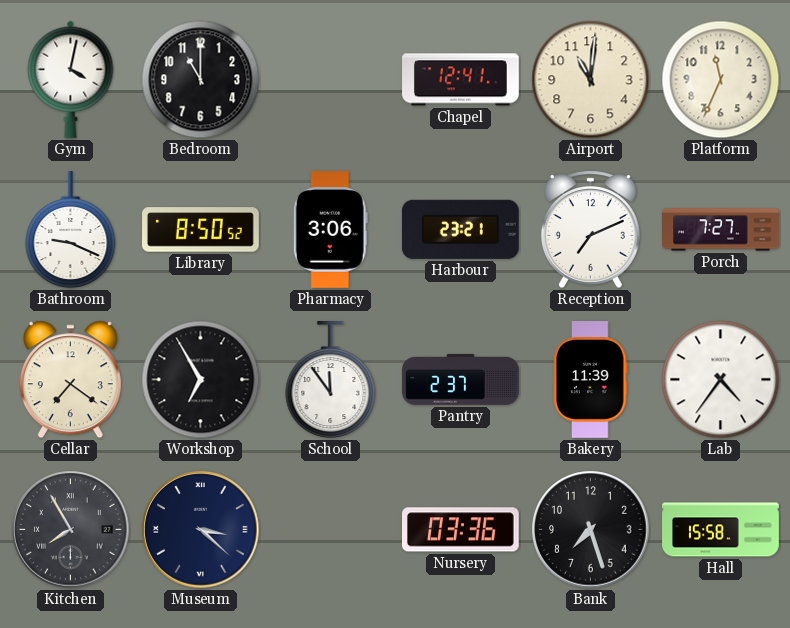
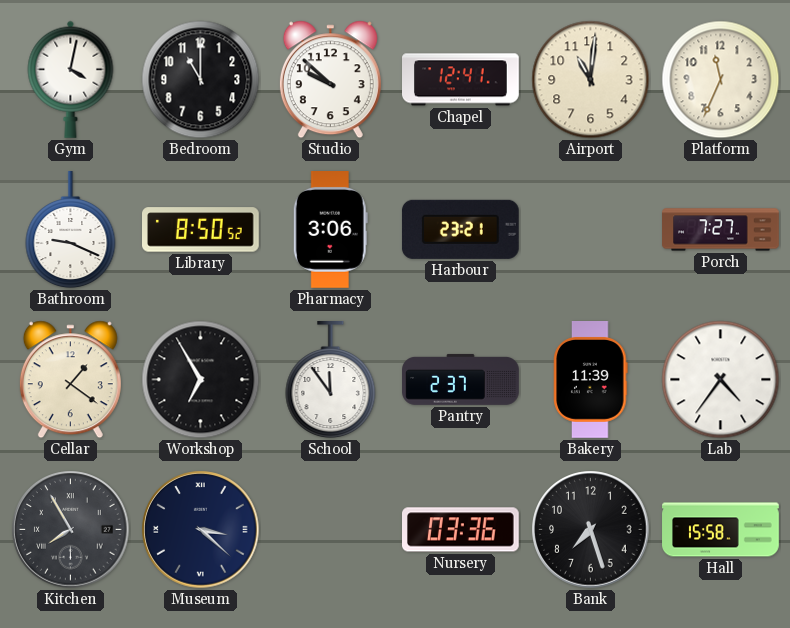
Studio: none -> 9:52
Reception: 7:11 -> none
Cellar: 7:21 -> 1:21
